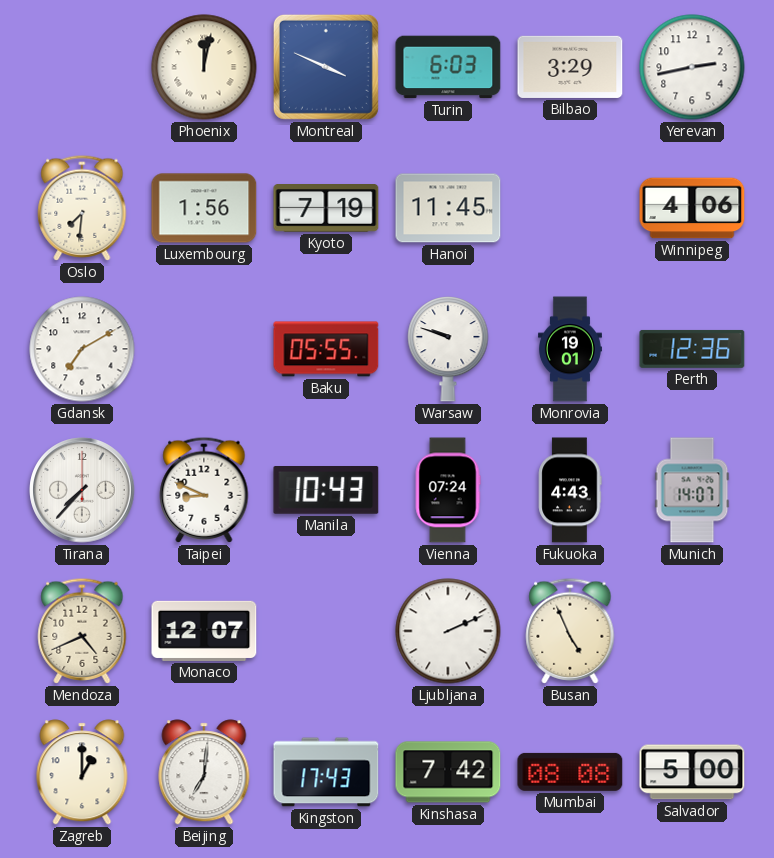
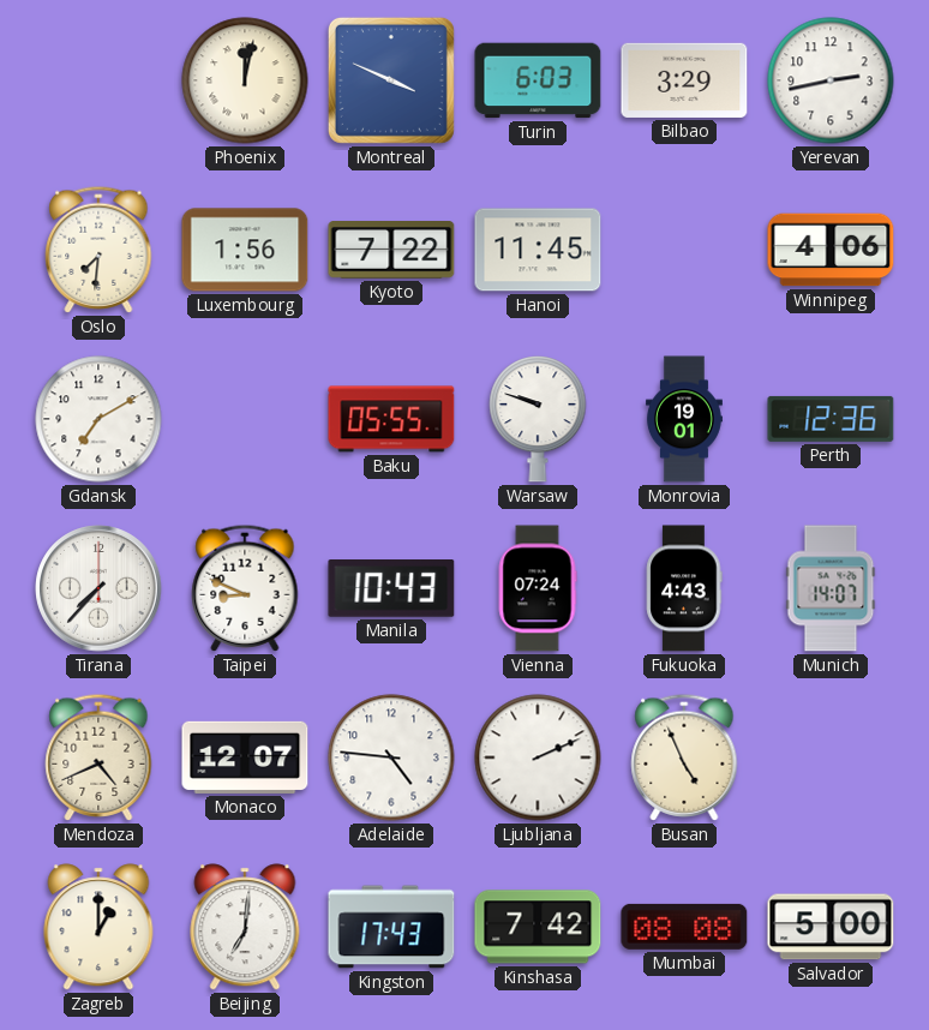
Kyoto: 7:19 -> 7:22
Adelaide: none -> 4:46
